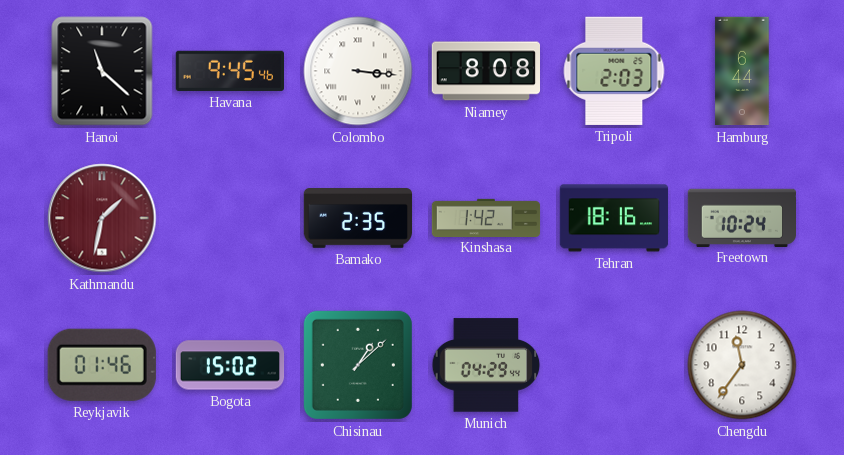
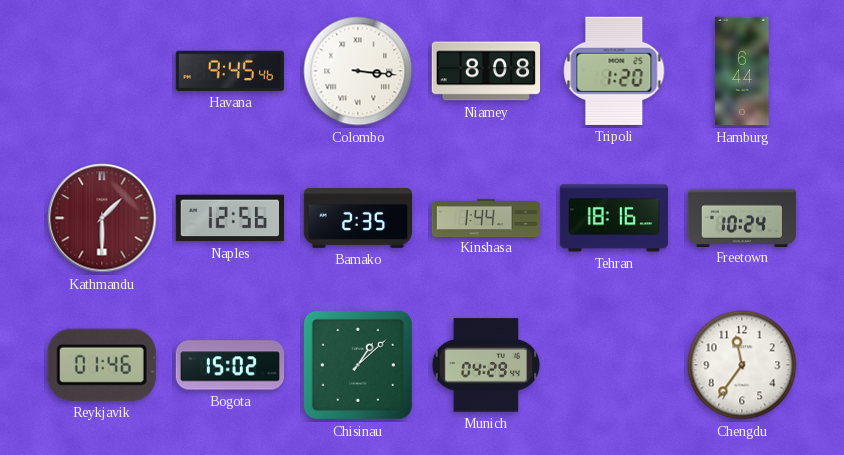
Hanoi: 11:22 -> none
Tripoli: 2:03 -> 1:20
Kathmandu: 1:32 -> 1:30
Naples: none -> 12:56
Kinshasa: 1:42 -> 1:44
